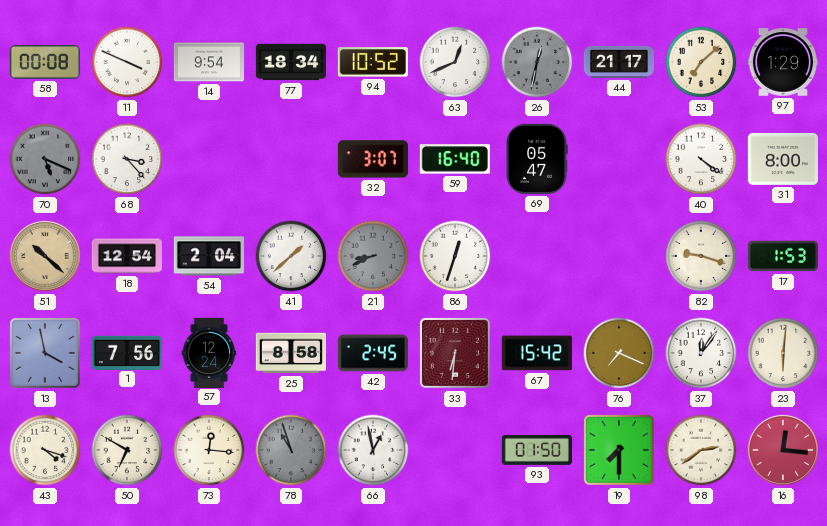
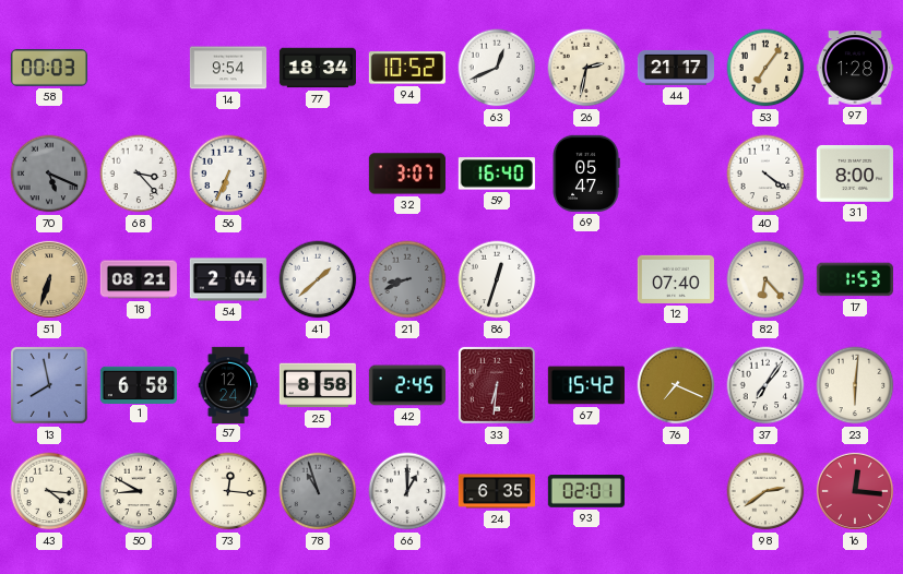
58: 00:08 -> 00:03
11: 3:49 -> none
26: 12:32 -> 2:32
26 dial: grey -> cream
53: 7:08 -> 7:06
97: 1:29 -> 1:28
56: none -> 6:34
51: 10:22 -> 6:33
18: 12:54 -> 08:21
12: none -> 07:40
82: 9:18 -> 6:23
13: 3:58 -> 7:58
1: 7:56 -> 6:58
37: 12:06 -> 7:06
43: 4:18 -> 4:16
50: 6:50 -> 8:50
66: 12:58 -> 1:00
24: none -> 6:35
93: 01:50 -> 02:01
19: 7:30 -> none
